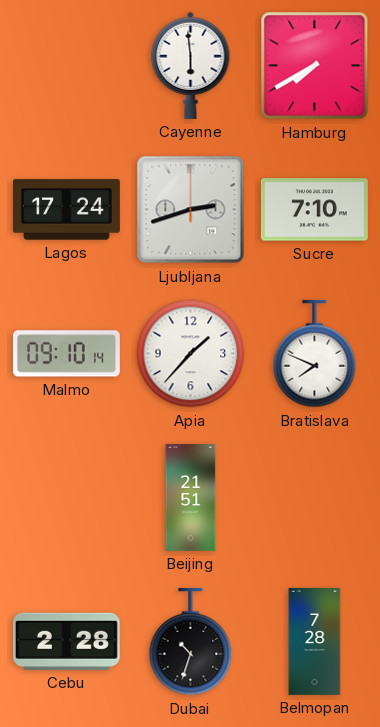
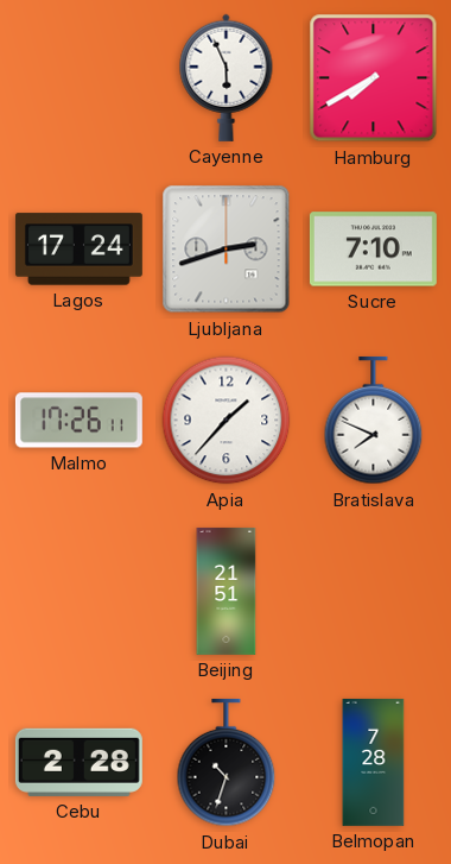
Cayenne: 5:59 -> 5:56
Malmo: 09:10 -> 17:26
